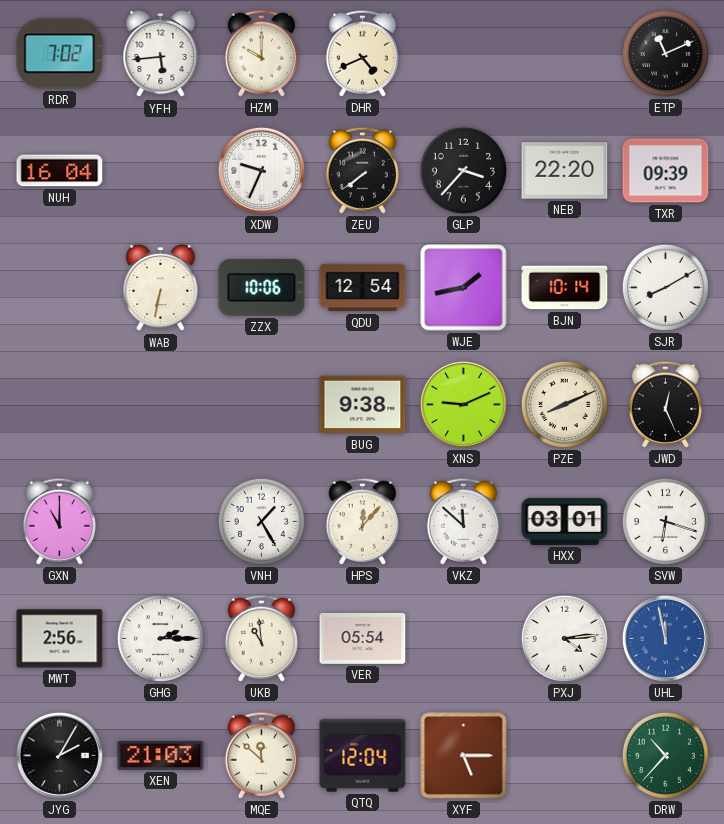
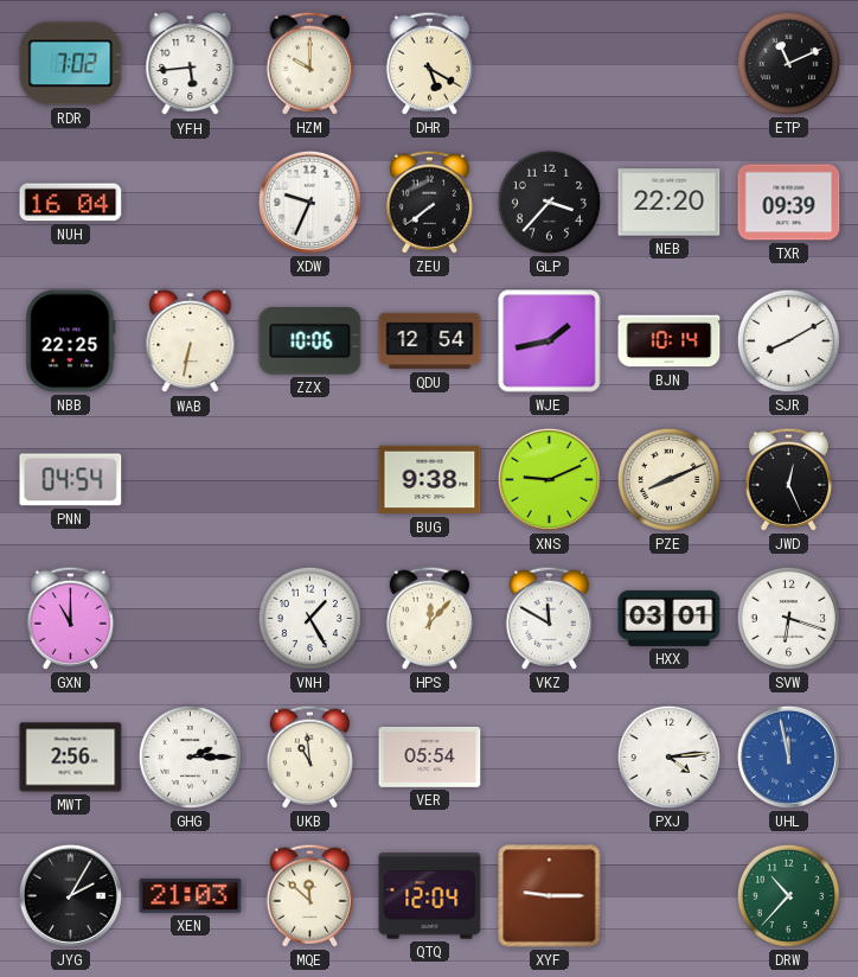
DHR: 4:41 -> 5:20
NBB: none -> 22:25
PNN: none -> 04:54
VKZ: 11:52 -> 11:50
XYF: 5:15 -> 9:15
